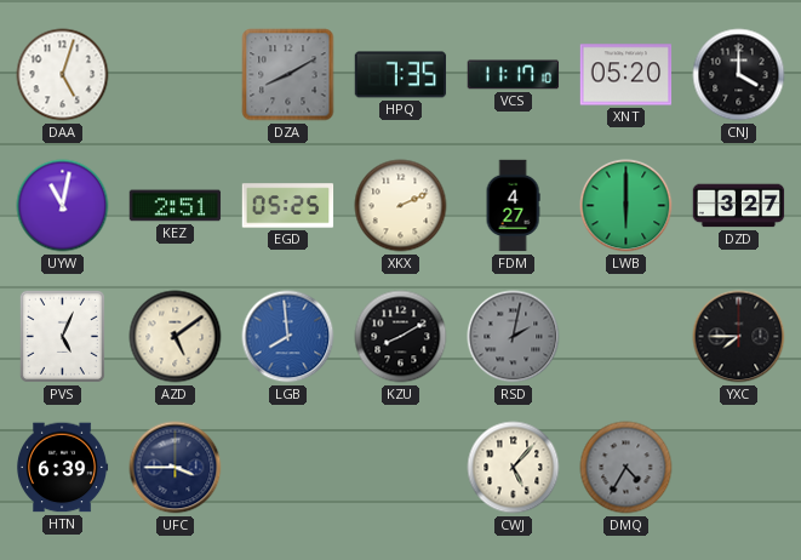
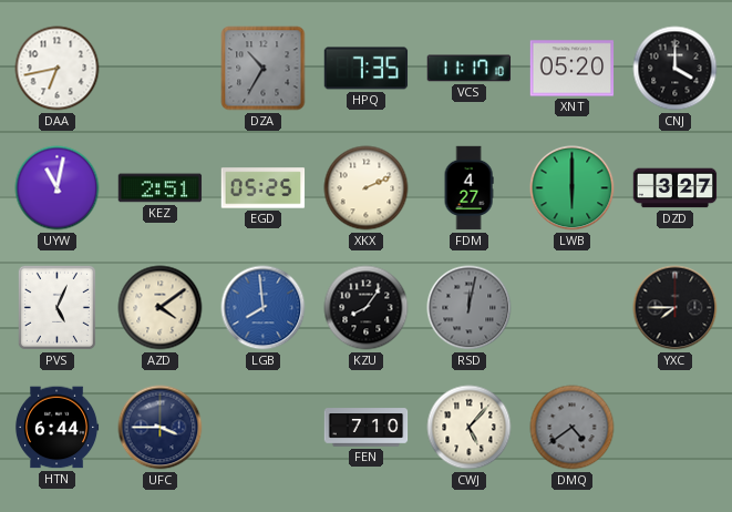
DAA: 5:03 -> 6:43
DZA: 8:10 -> 10:35
AZD: 5:09 -> 4:09
KZU: 8:10 -> 8:06
RSD: 2:02 -> 12:02
HTN: 6:39 -> 6:44
FEN: none -> 7:10
DMQ: 4:35 -> 4:39
